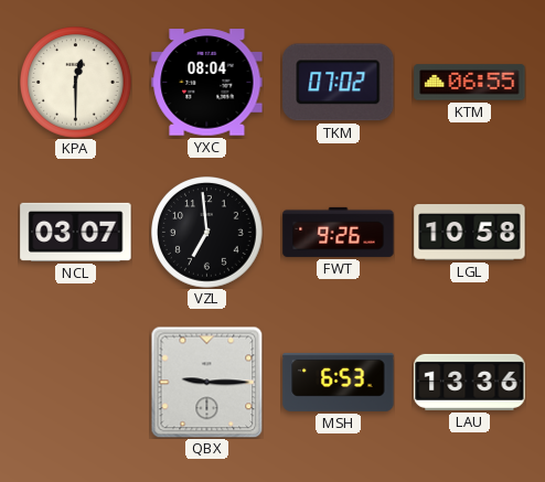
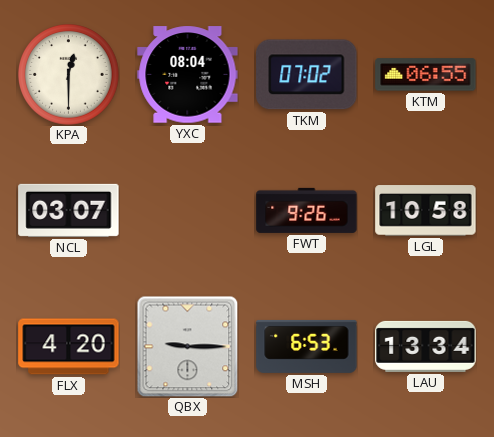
VZL: 6:59 -> none
FLX: none -> 4:20
LAU: 13:36 -> 13:34
